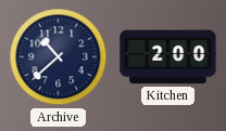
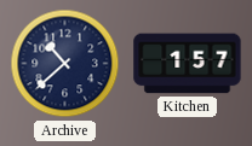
Kitchen: 2:00 -> 1:57
